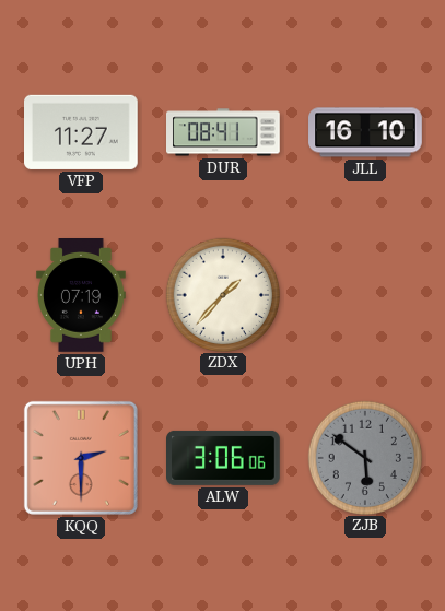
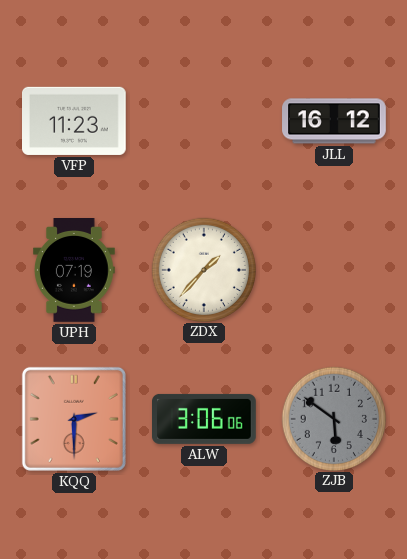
VFP: 11:27 -> 11:23
DUR: 08:41 -> none
JLL: 16:10 -> 16:12
